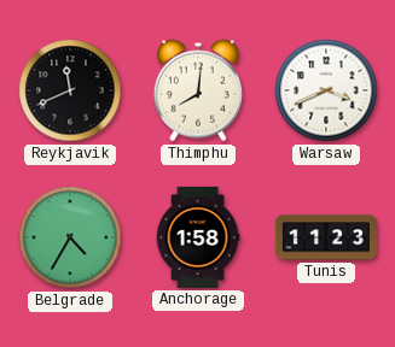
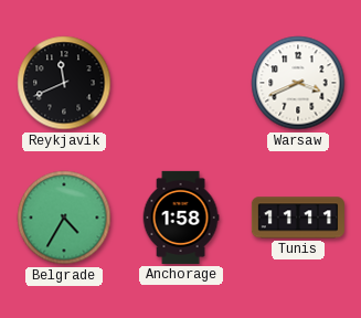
Thimphu: 8:01 -> none
Tunis: 11:23 -> 11:11
